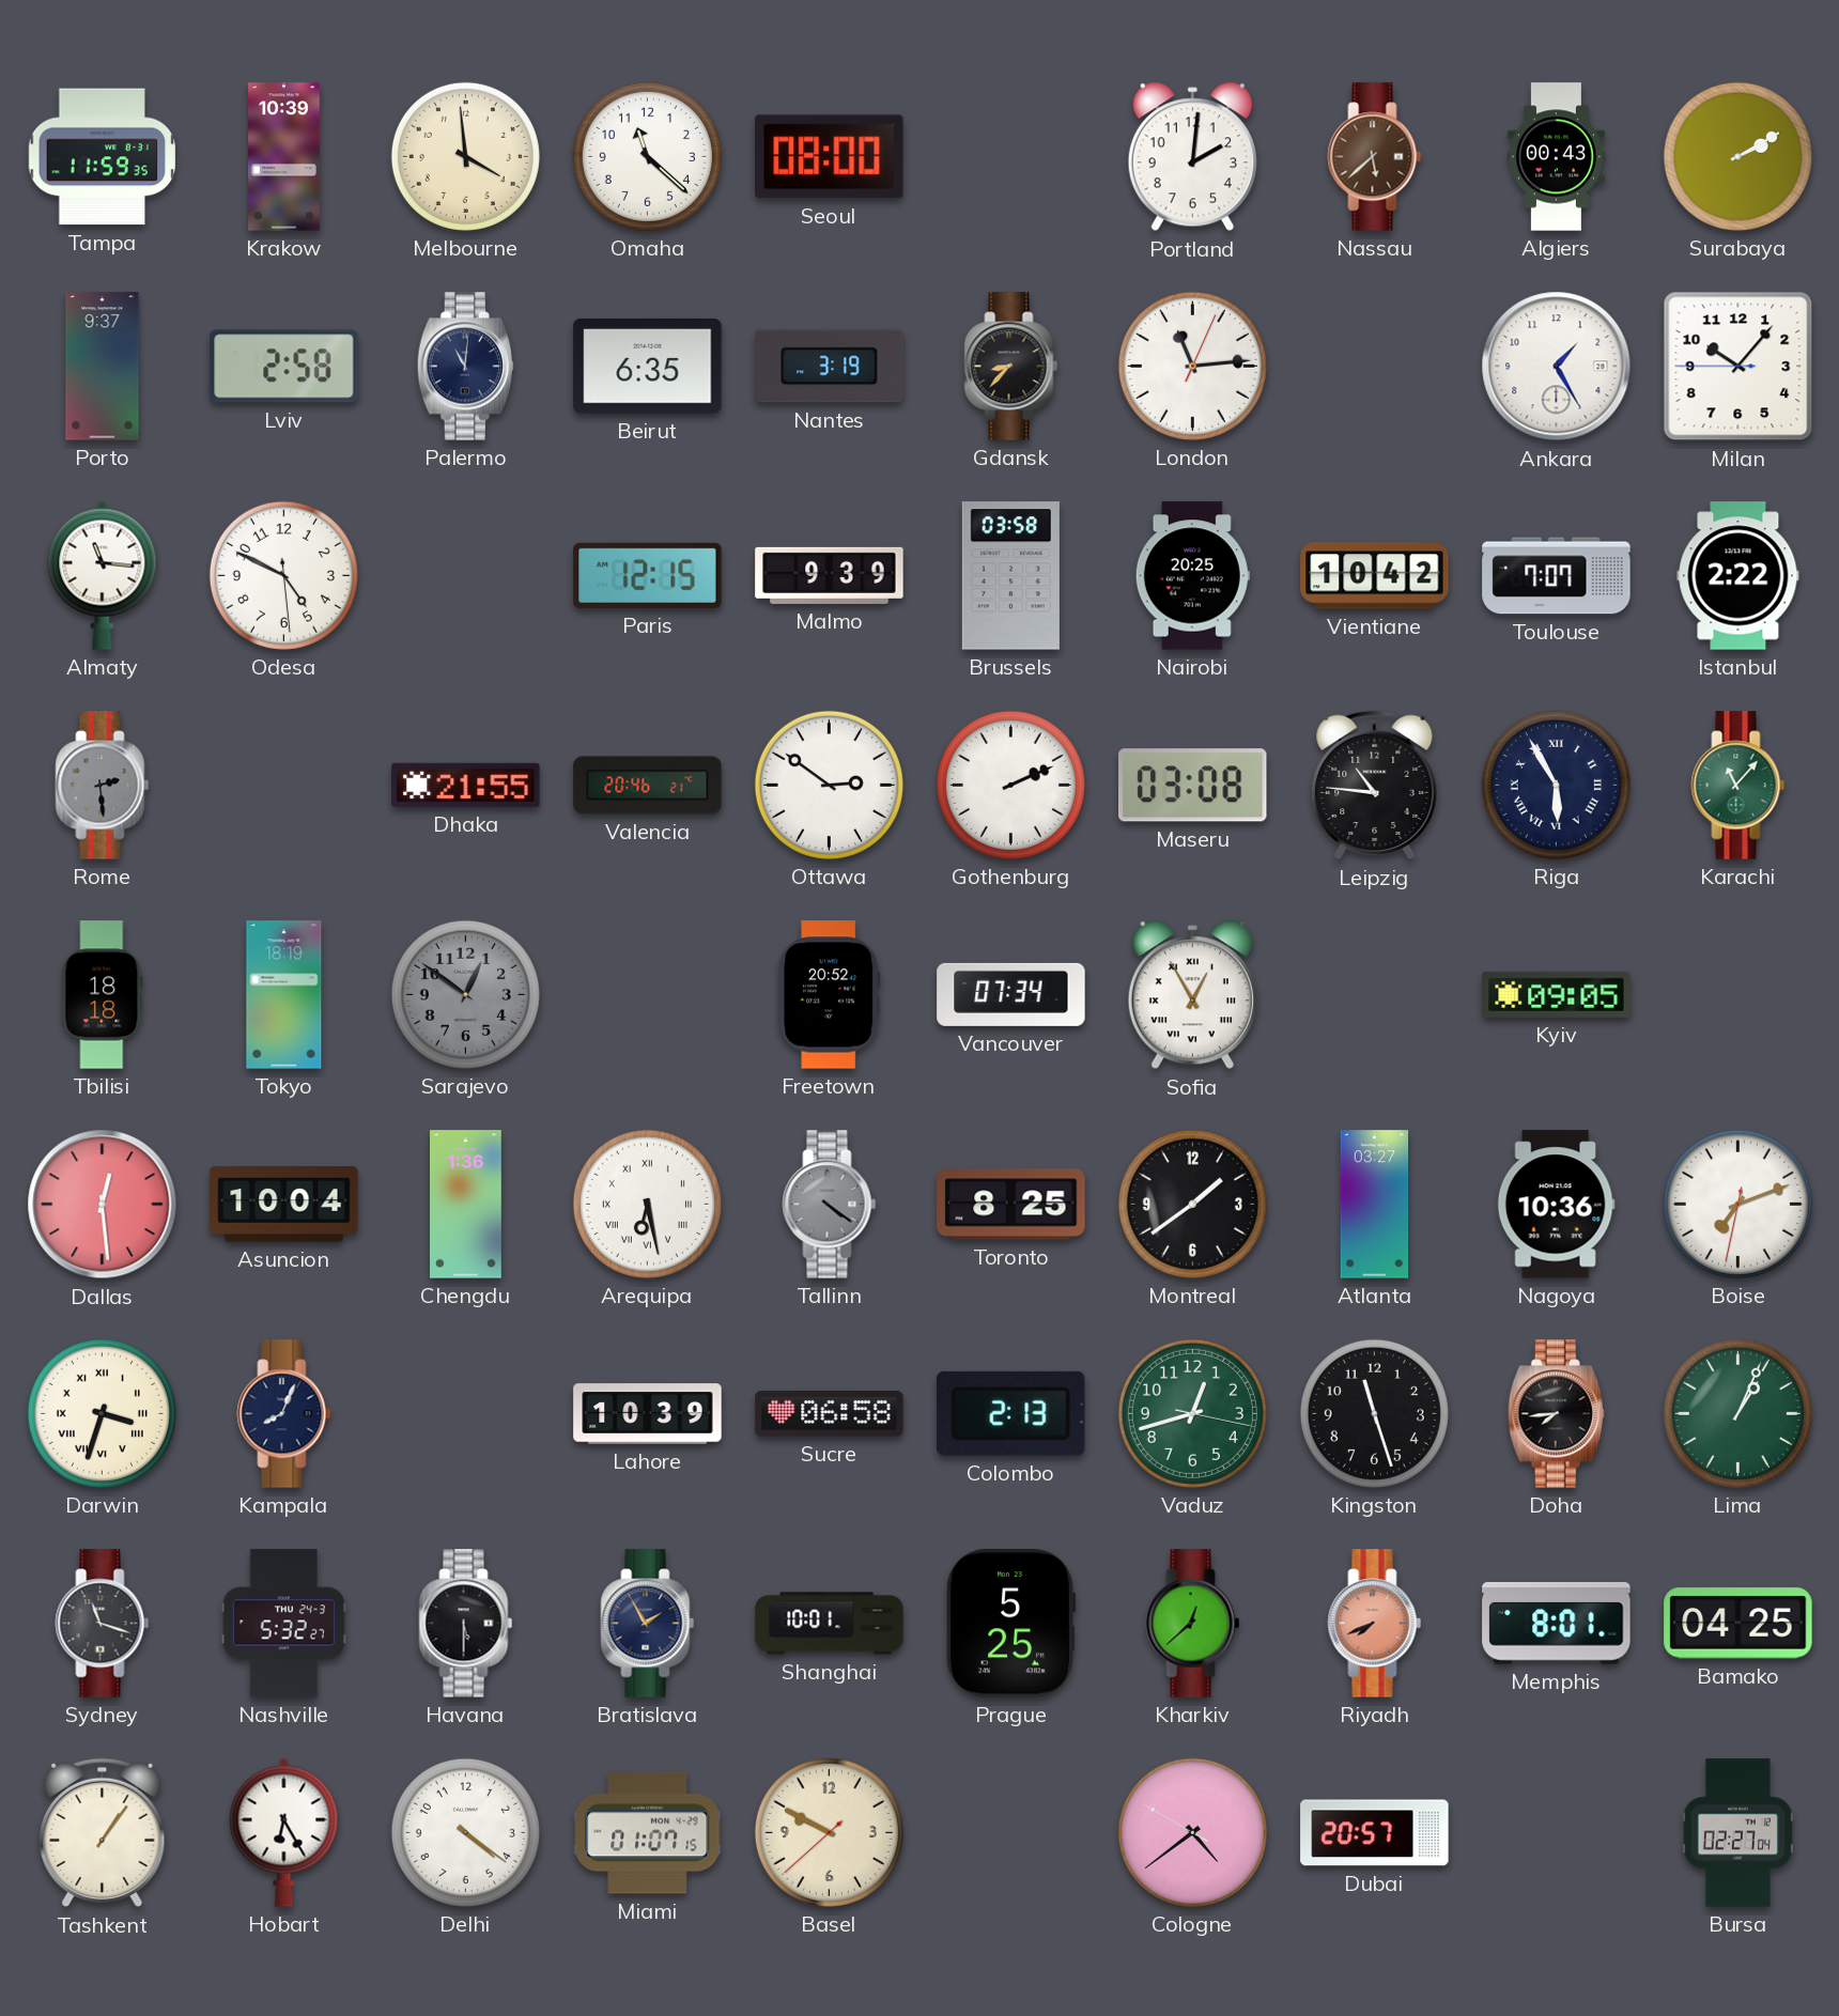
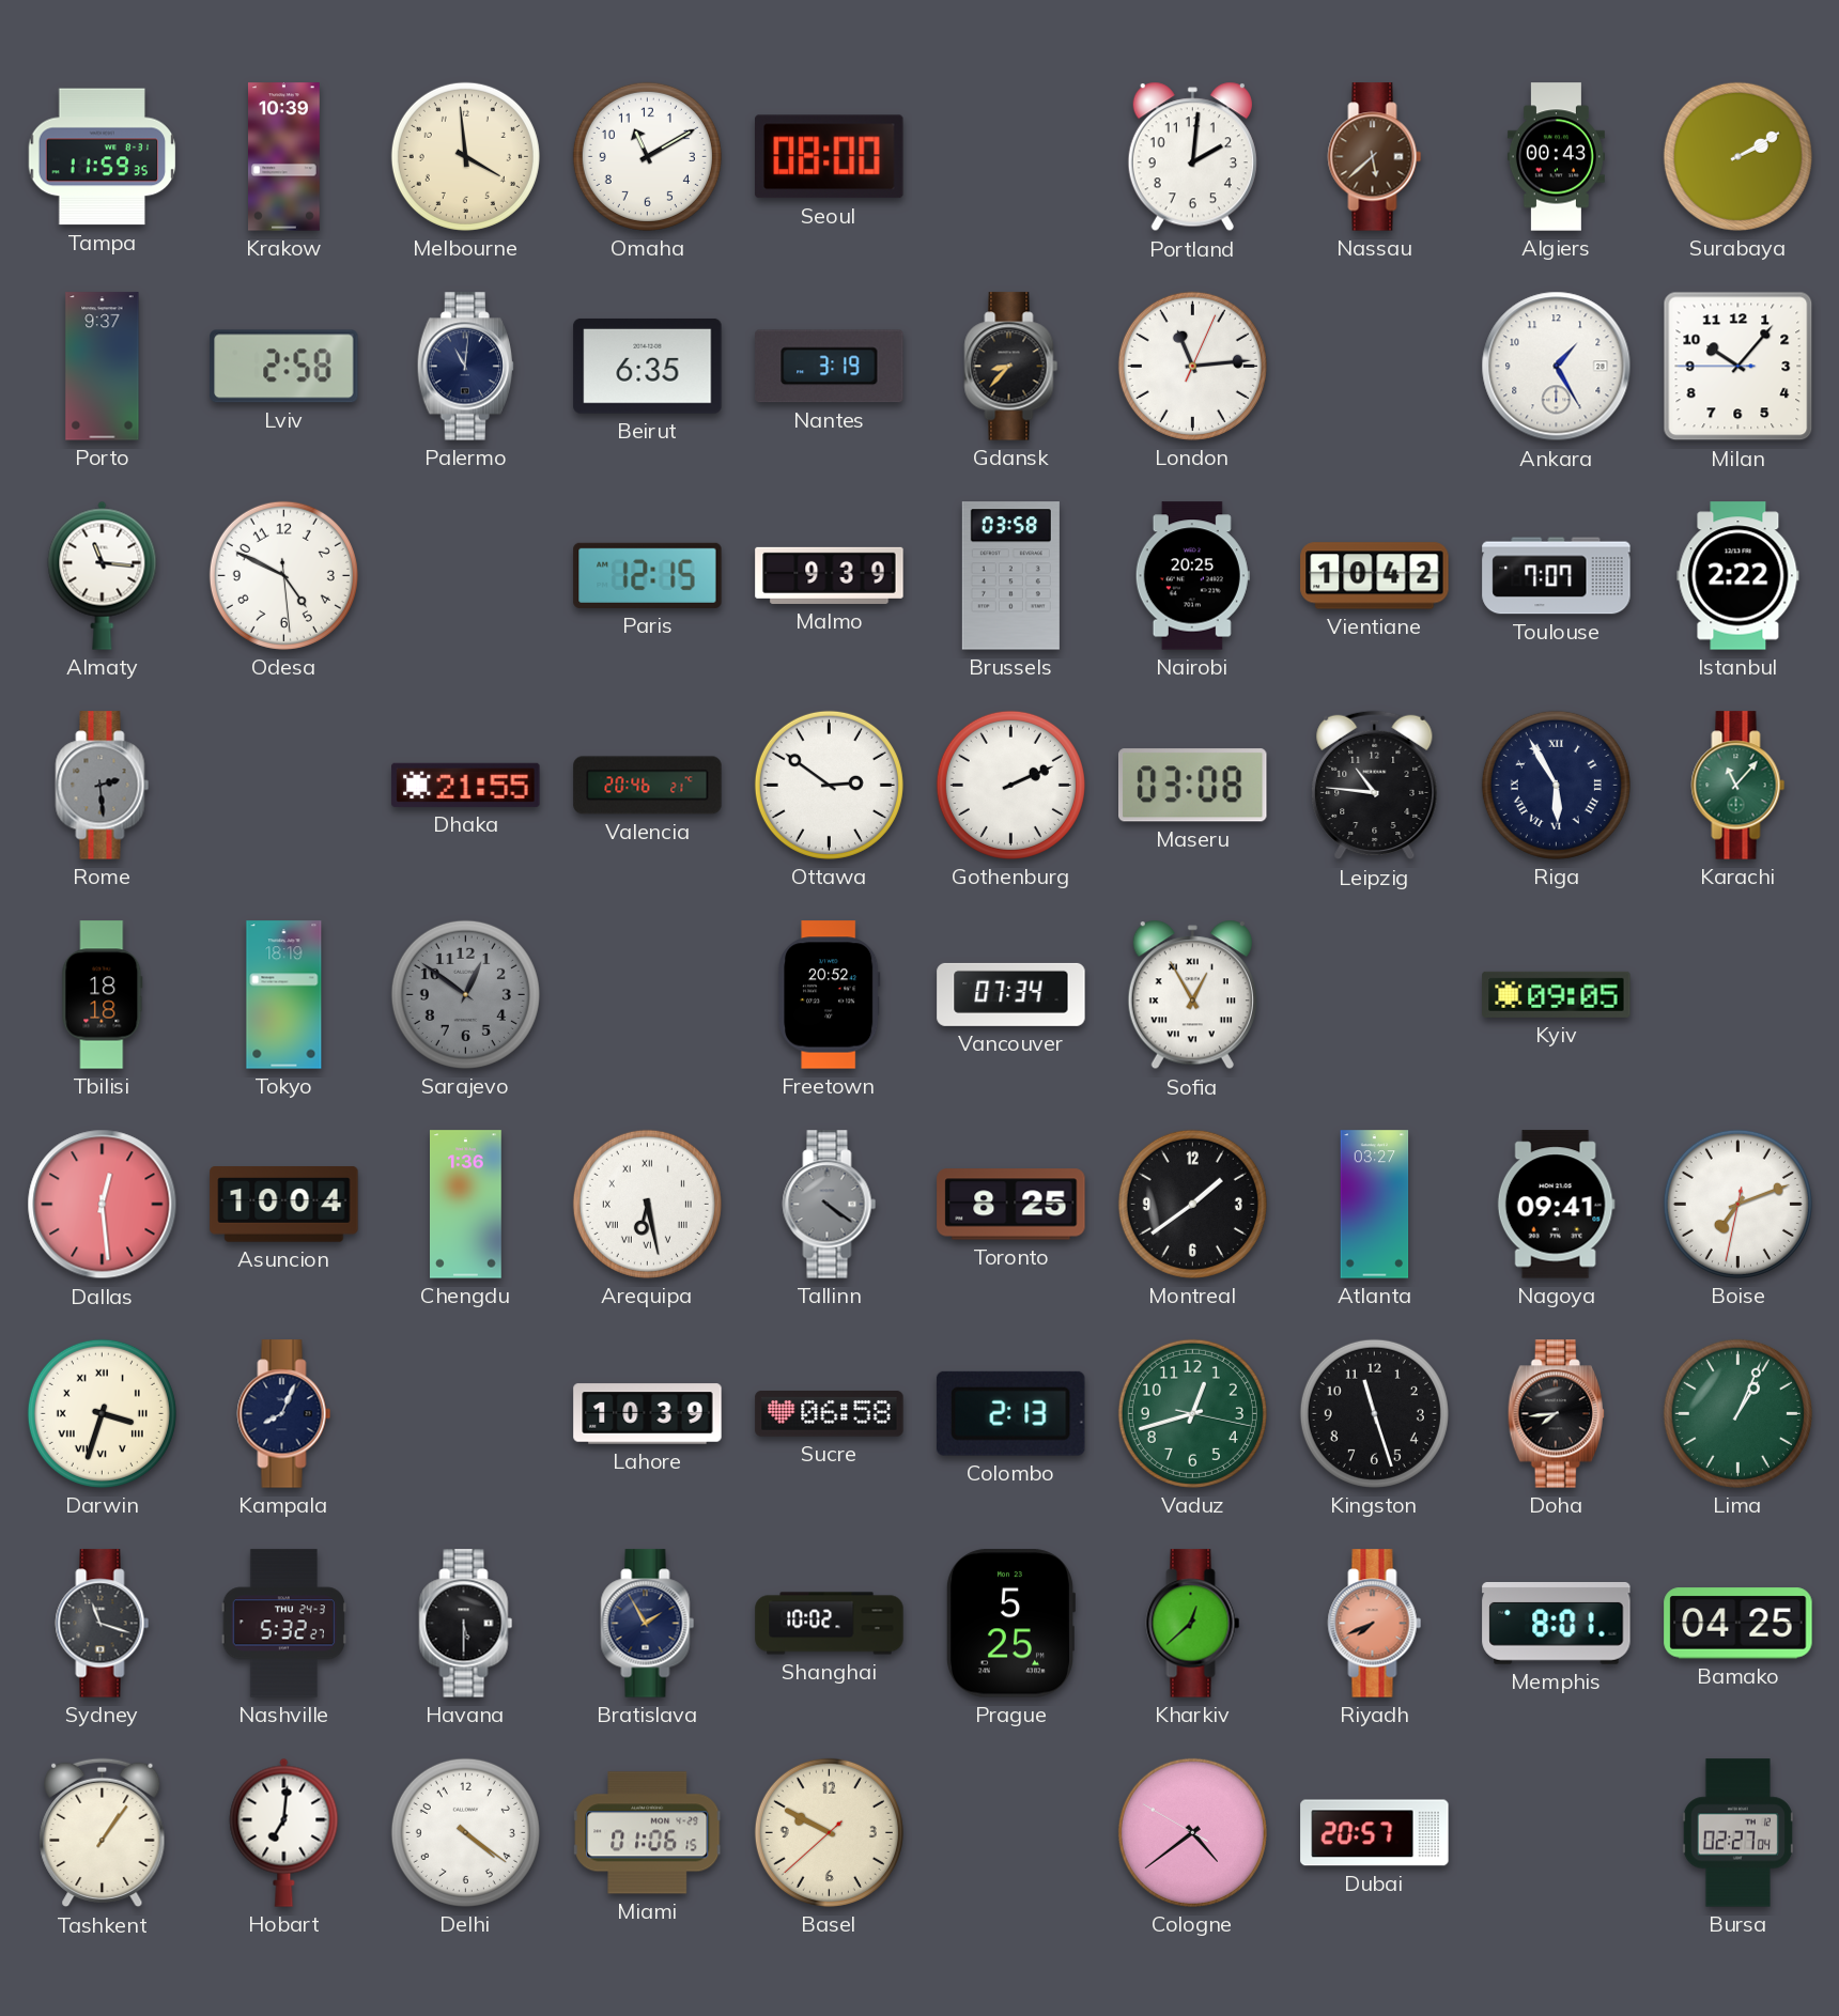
Omaha: 11:22 -> 11:10
Nagoya: 10:36 -> 09:41
Shanghai: 10:01 -> 10:02
Hobart: 6:25 -> 7:01
Miami: 01:07 -> 01:06
